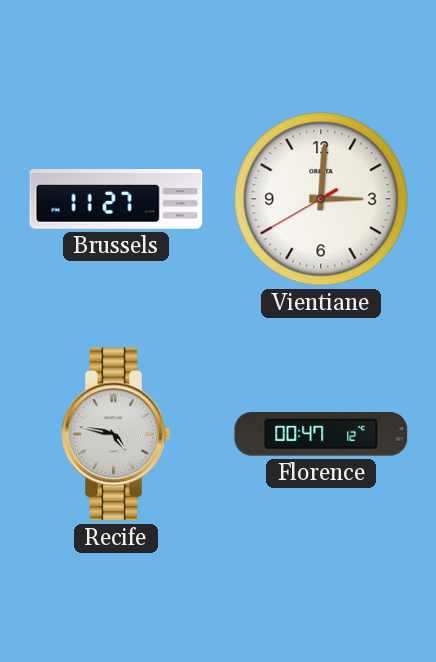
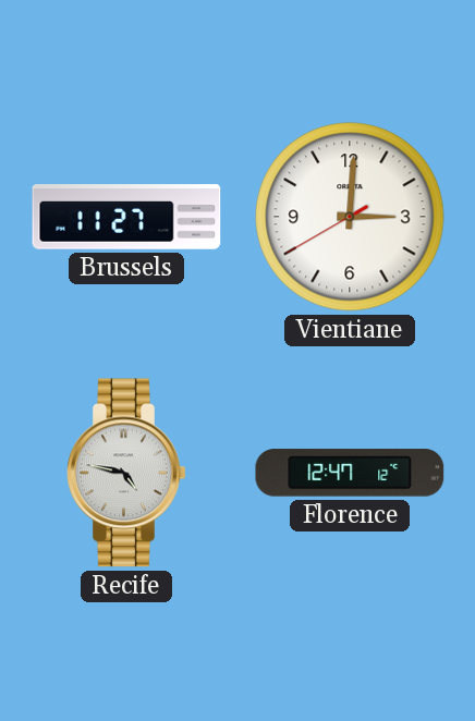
Florence: 00:47 -> 12:47
